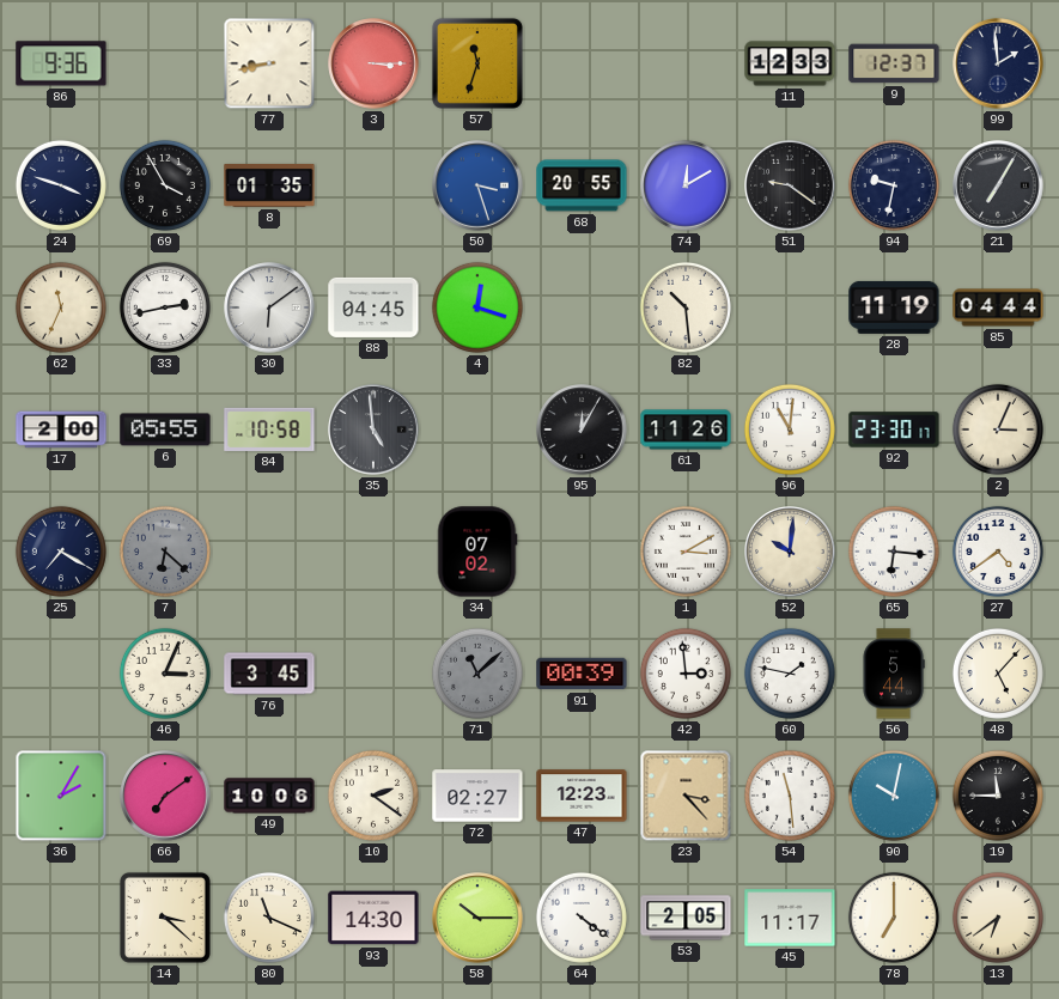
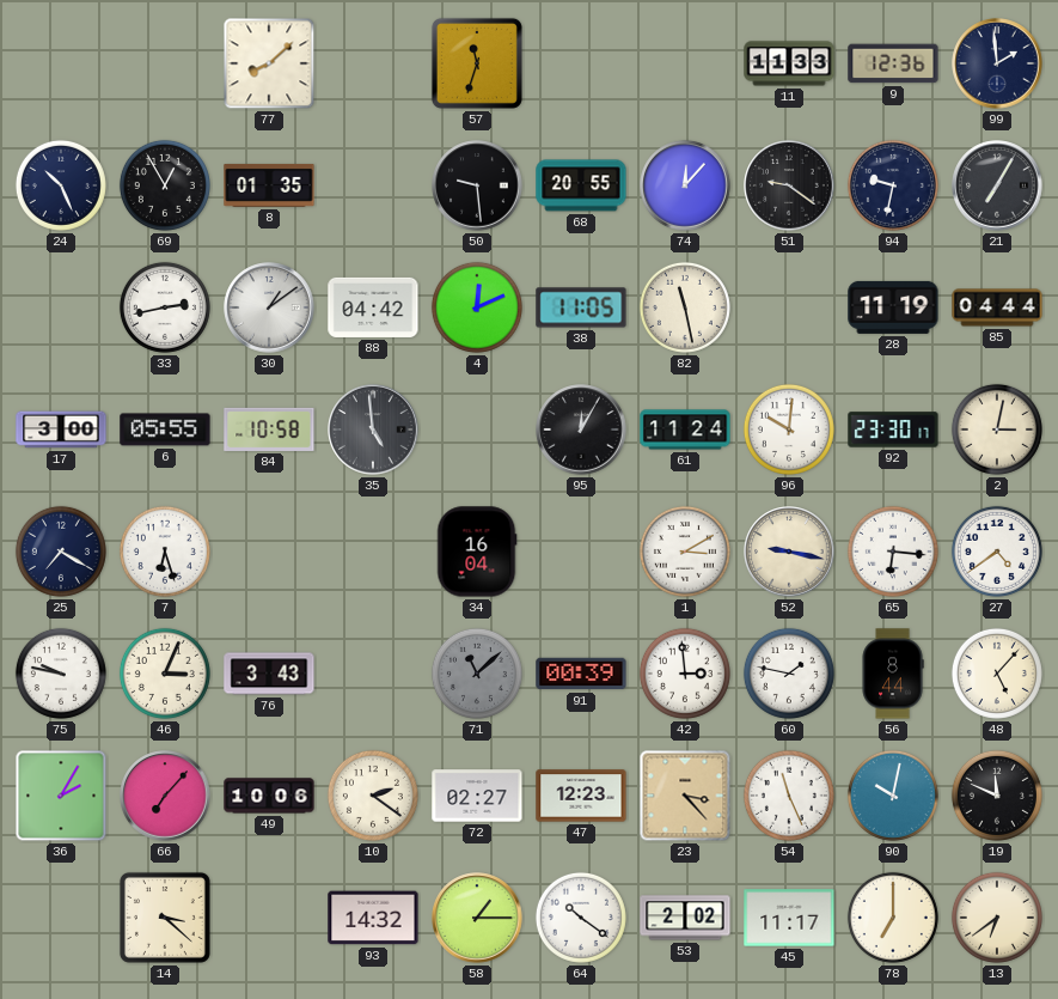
86: 9:36 -> none
77: 8:43 -> 8:08
3: 3:15 -> none
11: 12:33 -> 11:33
9: 12:37 -> 12:36
24: 3:48 -> 10:26
69: 3:55 -> 12:55
50: 3:27 -> 9:29
50 dial: blue -> black
74: 12:10 -> 12:07
62: 11:34 -> none
30: 6:09 -> 1:09
88: 04:45 -> 04:42
4: 12:18 -> 12:11
38: none -> 11:05
82: 10:29 -> 11:28
17: 2:00 -> 3:00
61: 11:26 -> 11:24
96: 11:01 -> 10:01
2: 3:04 -> 3:02
7: 6:22 -> 6:27
7 dial: grey -> white
34: 07:02 -> 16:04
52: 10:01 -> 9:17
75: none -> 9:47
76: 3:45 -> 3:43
56: 5:44 -> 8:44
66: 7:09 -> 7:07
54: 11:29 -> 11:26
19: 11:45 -> 11:49
80: 11:19 -> none
93: 14:30 -> 14:32
58: 10:15 -> 1:15
64: 4:21 -> 10:21
53: 2:05 -> 2:02
